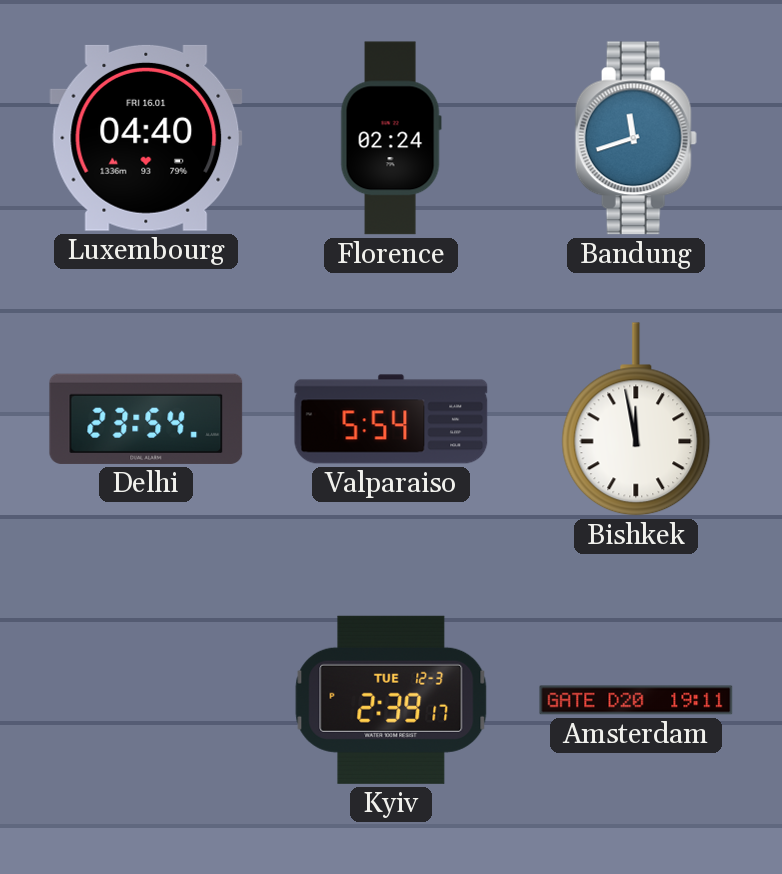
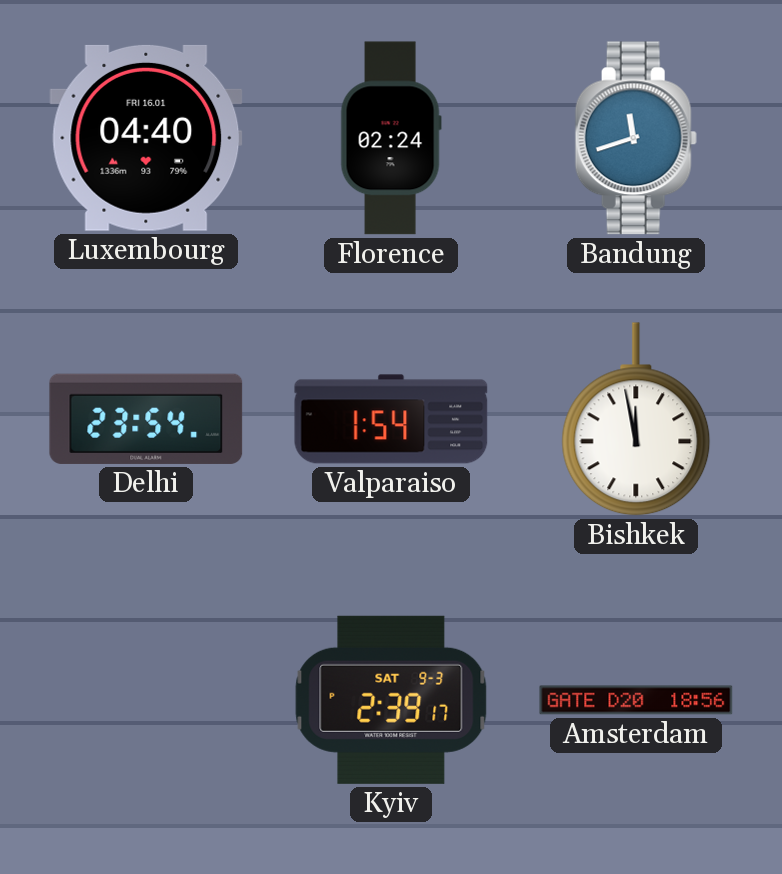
Valparaiso: 5:54 -> 1:54
Kyiv date: TUE 12-3 -> SAT 9-3
Amsterdam: 19:11 -> 18:56
